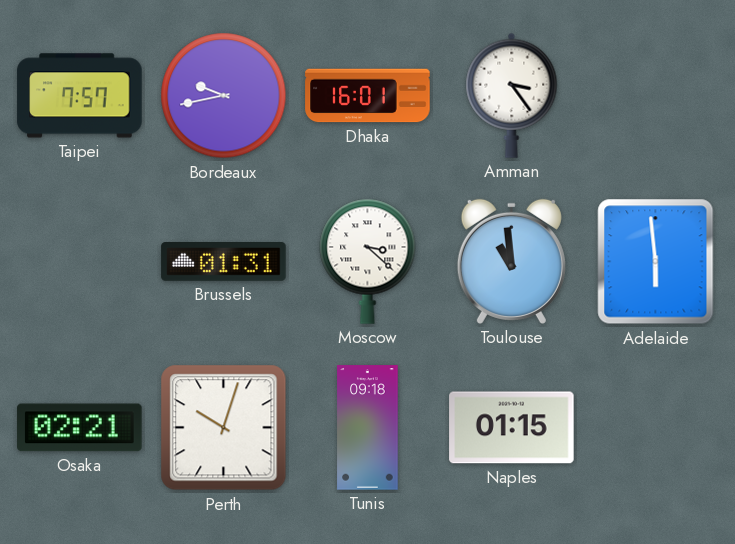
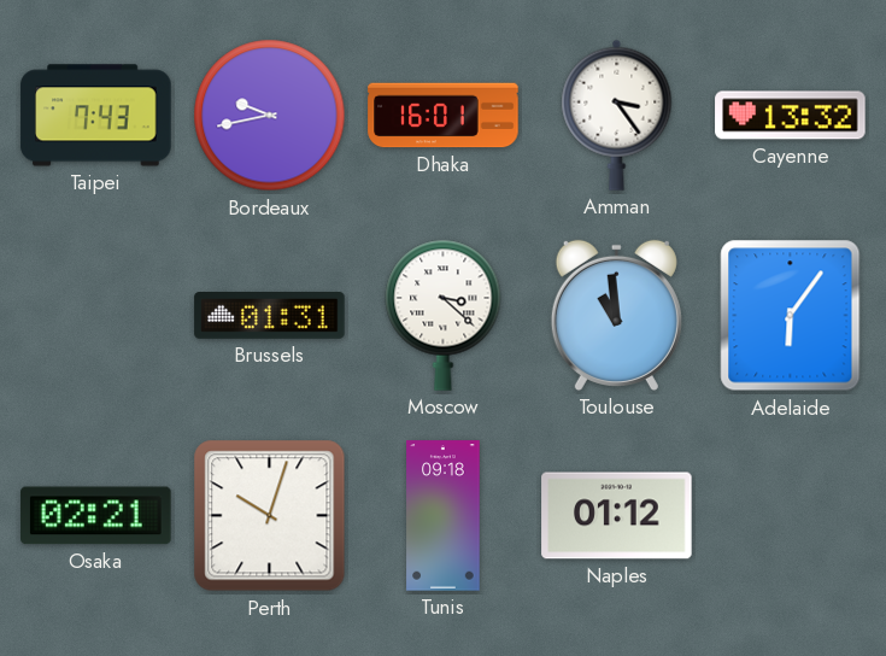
Taipei: 7:57 -> 7:43
Cayenne: none -> 13:32
Adelaide: 5:59 -> 6:06
Naples: 01:15 -> 01:12
